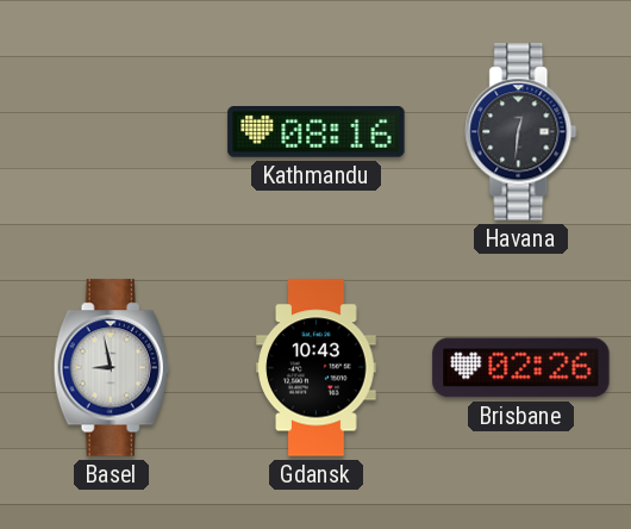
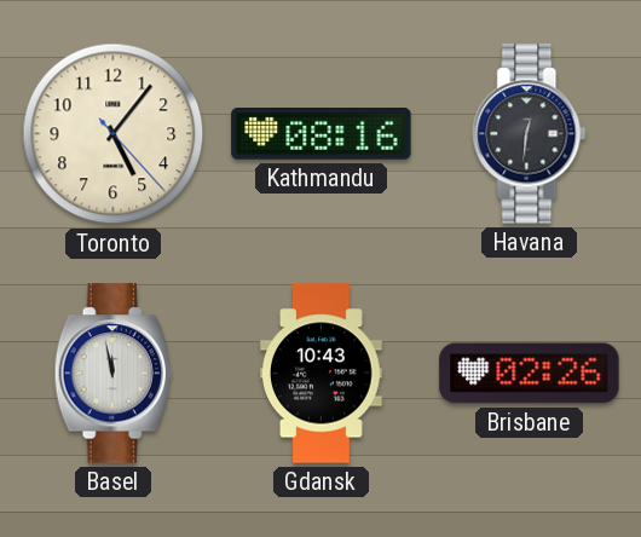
Toronto: none -> 5:06
Basel: 8:58 -> 11:58
